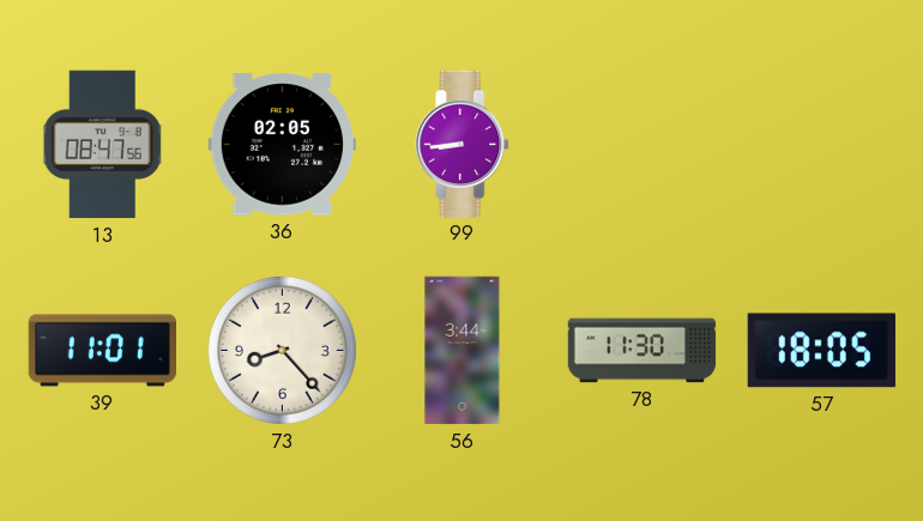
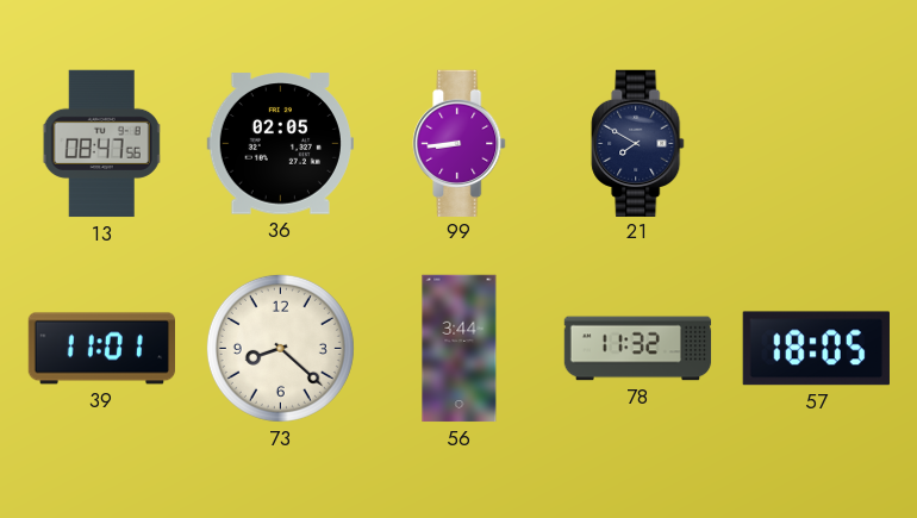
21: none -> 7:50
73: 8:23 -> 8:22
78: 11:30 -> 11:32
